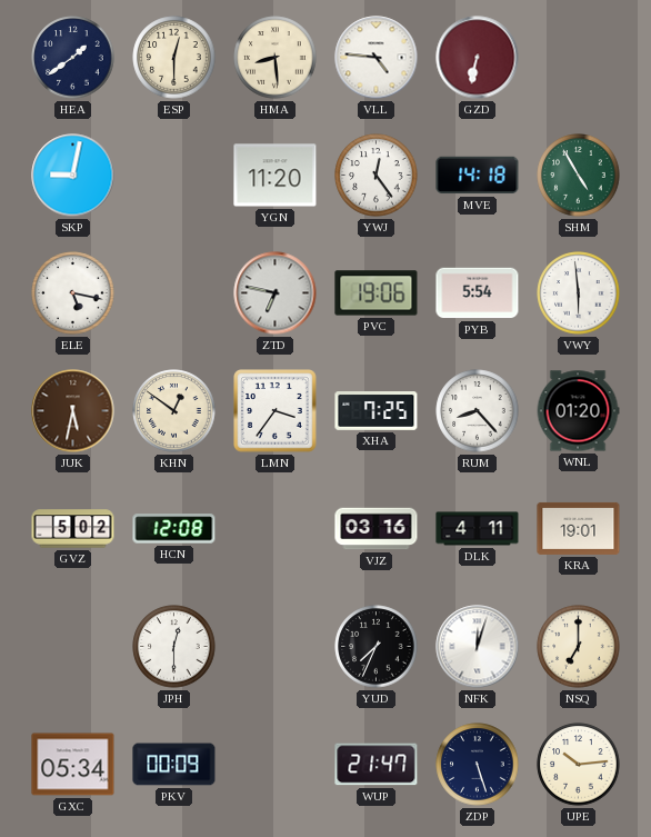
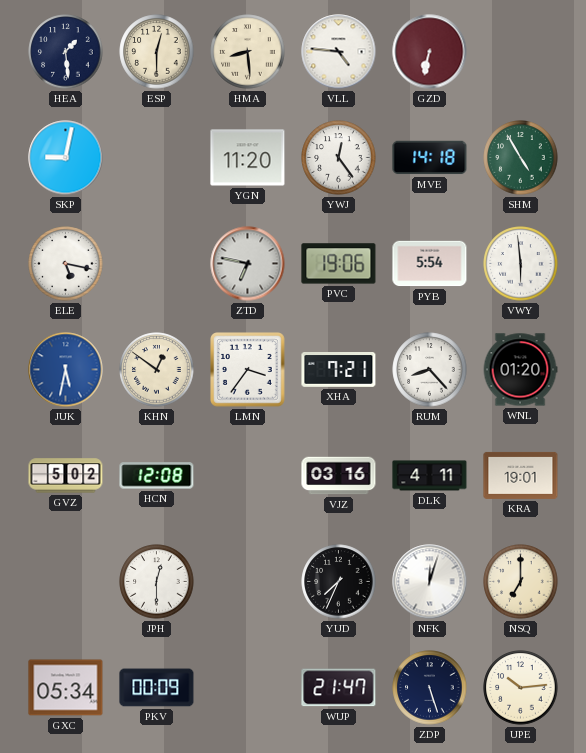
HEA: 1:39 -> 1:29
JUK dial: brown -> blue
XHA: 7:25 -> 7:21
